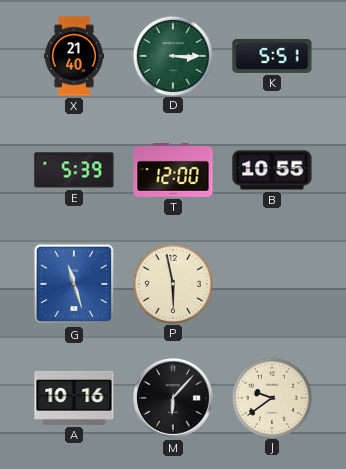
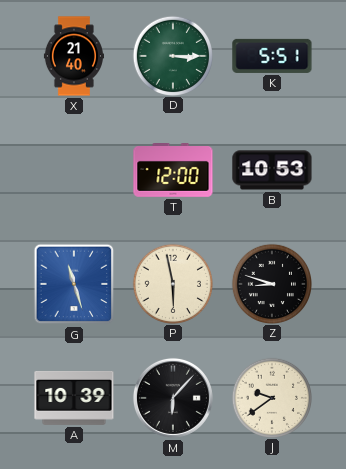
E: 5:39 -> none
B: 10:55 -> 10:53
Z: none -> 8:48
A: 10:16 -> 10:39
